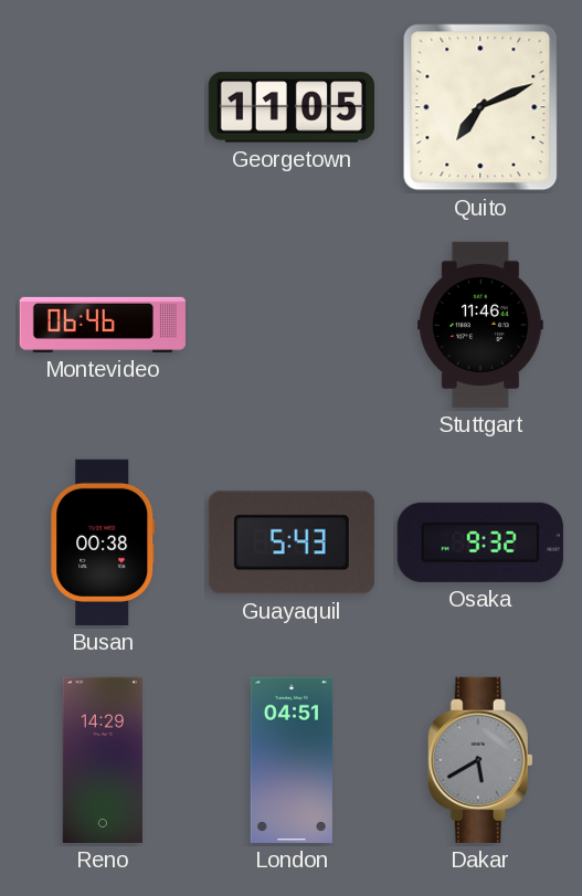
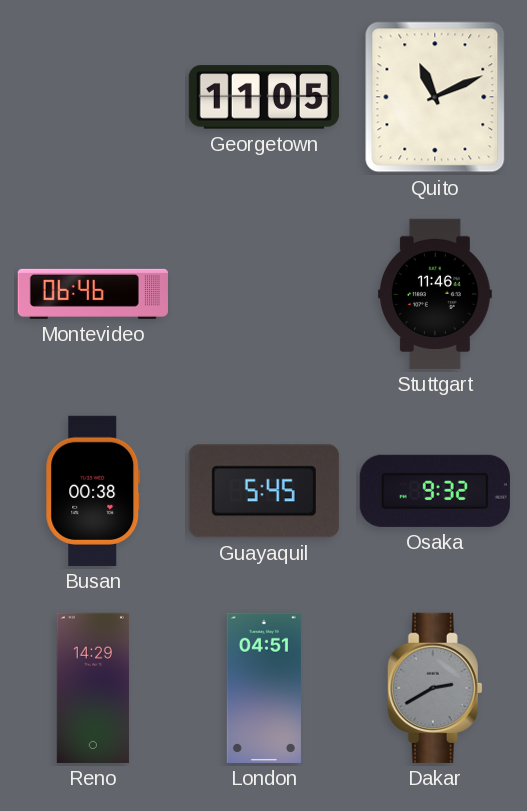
Quito: 7:11 -> 11:11
Guayaquil: 5:43 -> 5:45
Dakar: 5:40 -> 2:40
